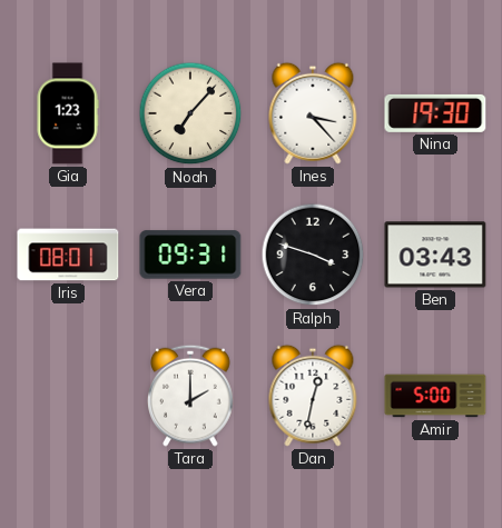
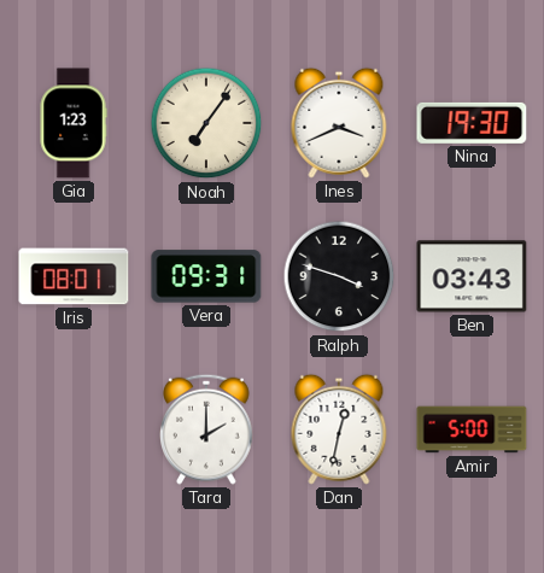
Noah: 7:07 -> 7:06
Ines: 3:23 -> 3:41
